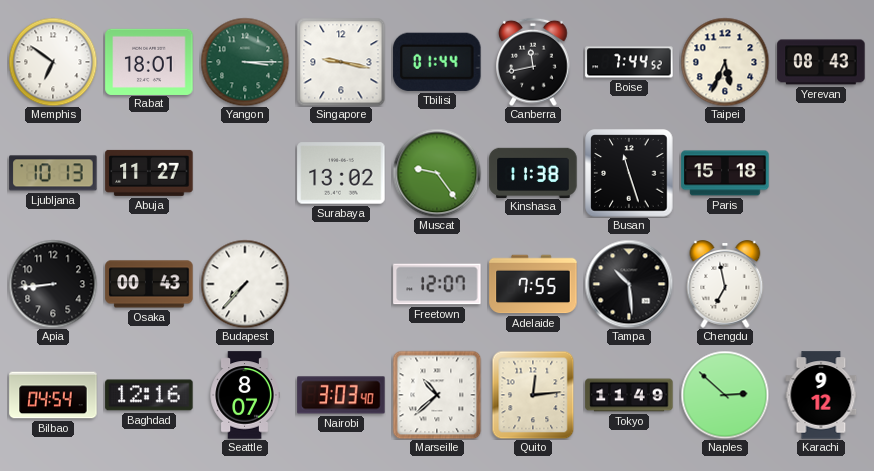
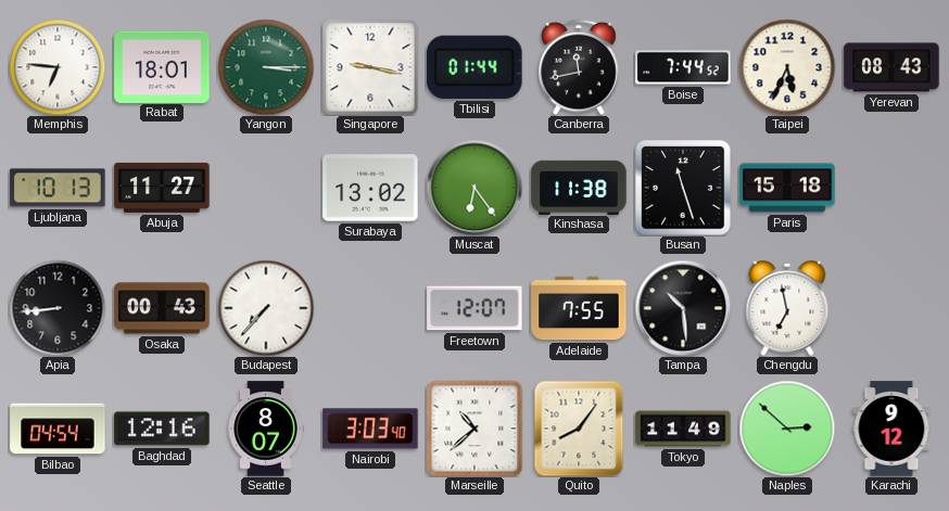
Memphis: 6:51 -> 6:46
Muscat: 9:24 -> 6:24
Quito: 12:14 -> 8:06
